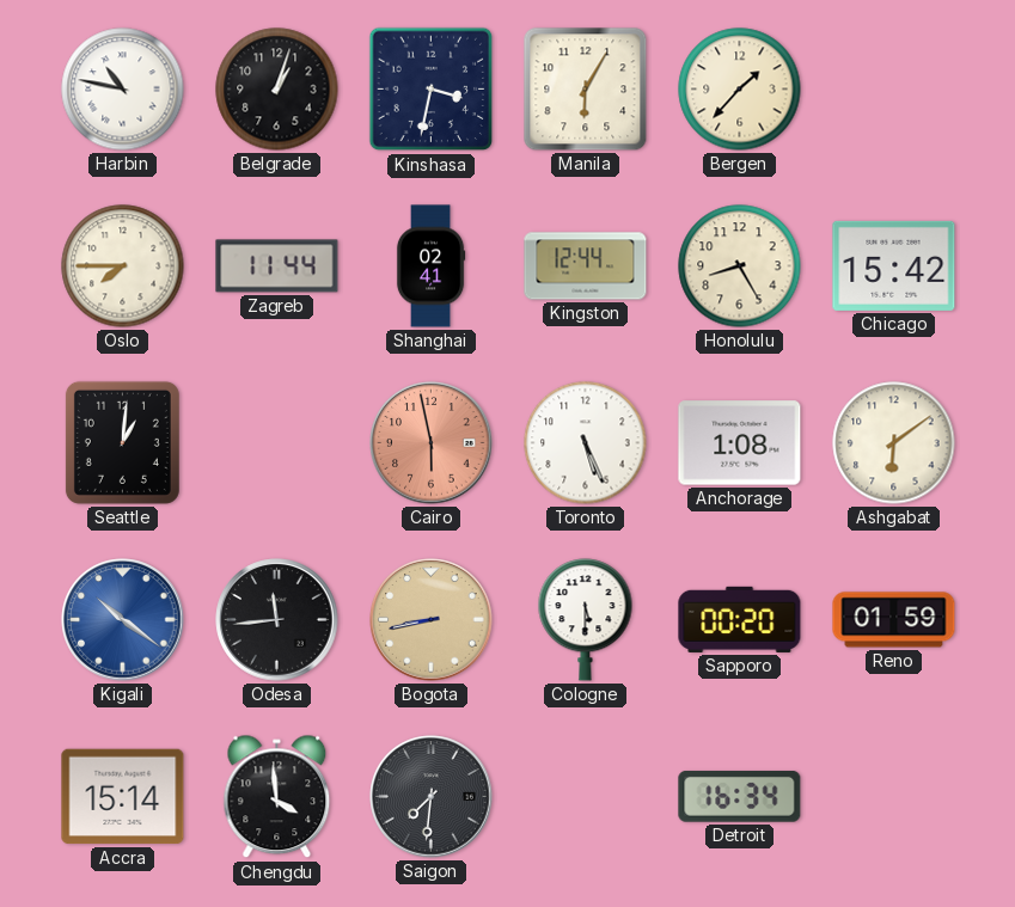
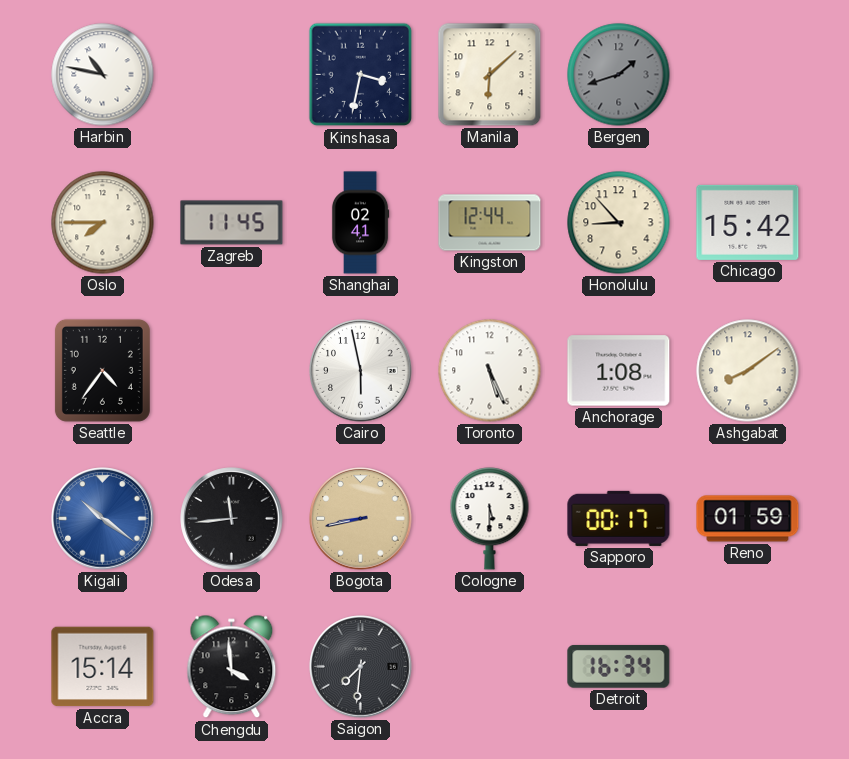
Belgrade: 1:03 -> none
Manila: 6:05 -> 6:08
Bergen: 1:37 -> 1:42
Bergen dial: cream -> grey
Zagreb: 11:44 -> 11:45
Honolulu: 8:25 -> 8:53
Seattle: 1:01 -> 4:36
Cairo dial: salmon -> white
Ashgabat: 6:09 -> 8:09
Sapporo: 00:20 -> 00:17
